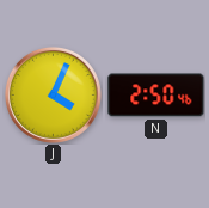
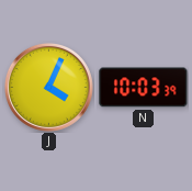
N: 2:50 -> 10:03
